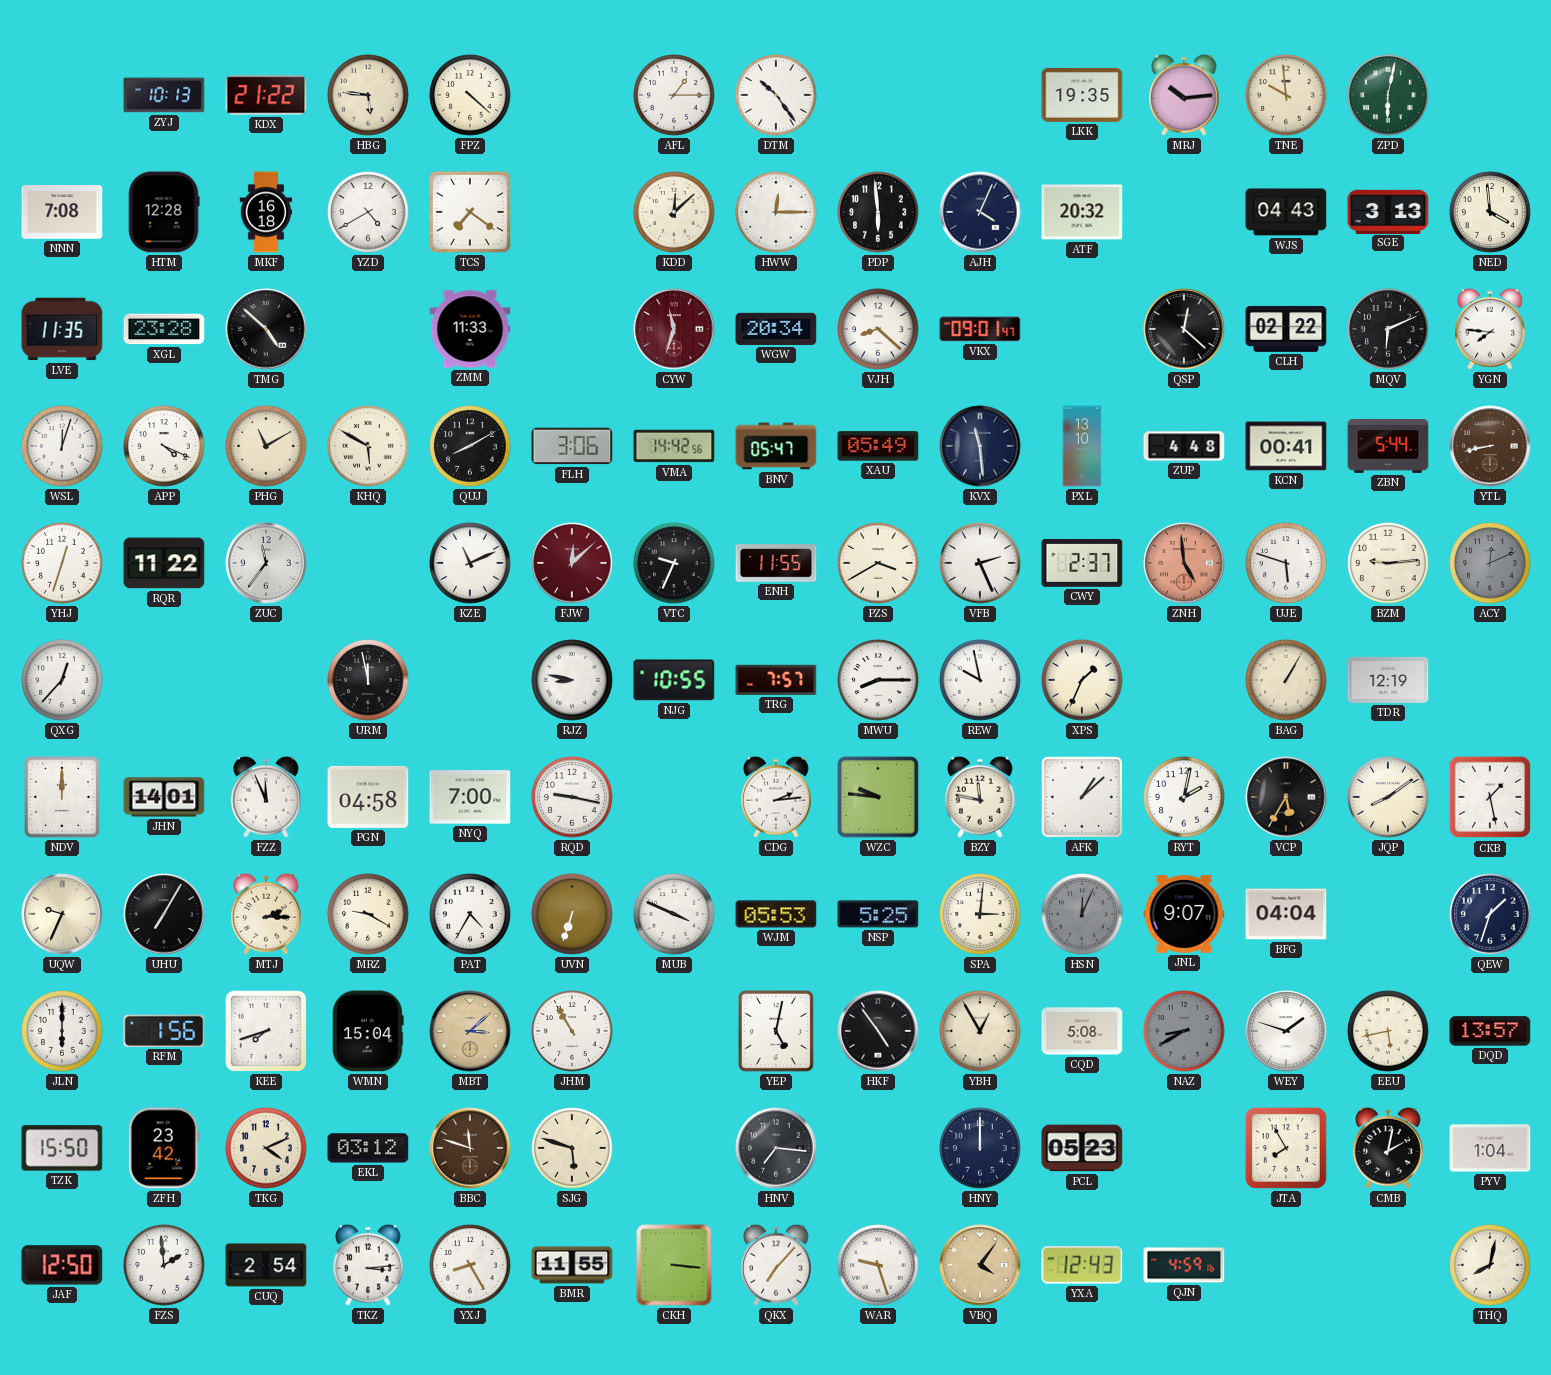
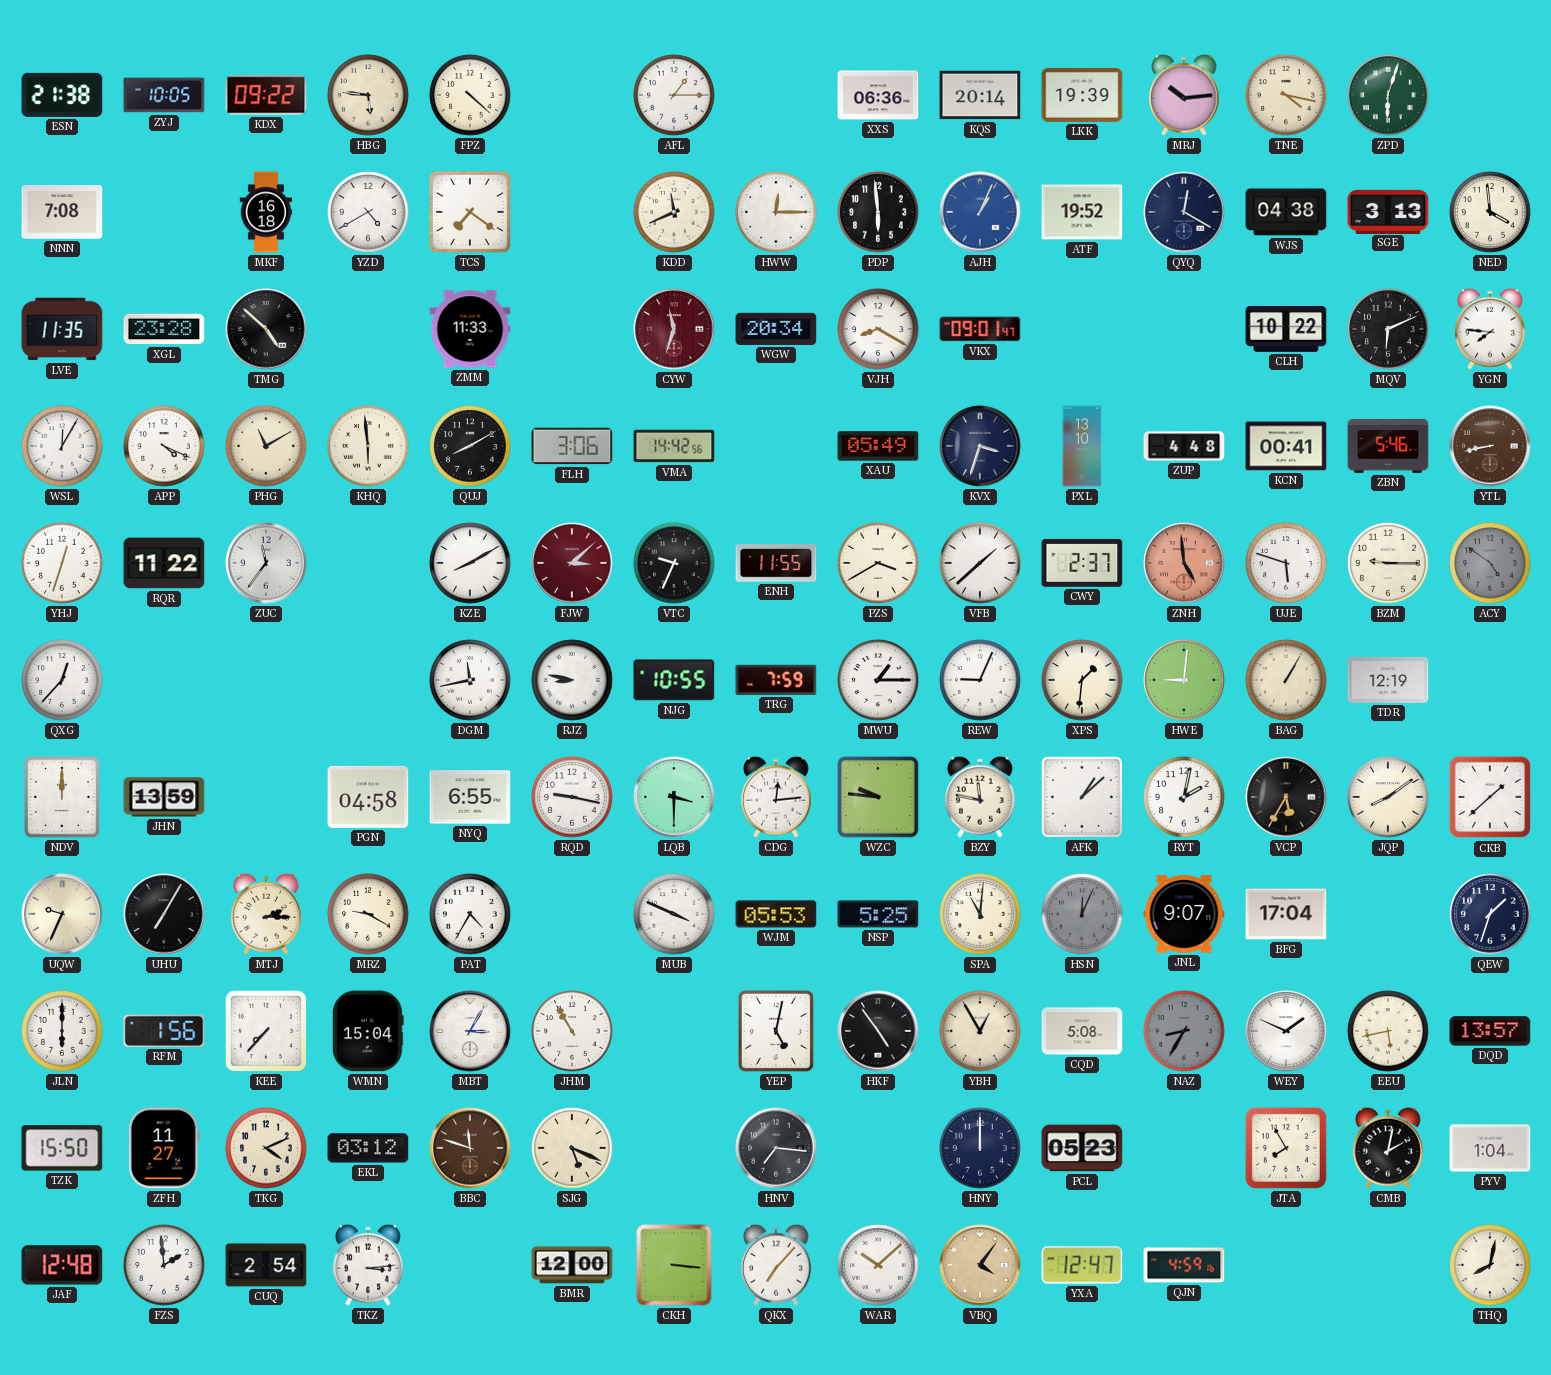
ESN: none -> 21:38
ZYJ: 10:13 -> 10:05
KDX: 21:22 -> 09:22
DTM: 10:24 -> none
XXS: none -> 06:36
KQS: none -> 20:14
LKK: 19:35 -> 19:39
TNE: 9:59 -> 4:17
ZPD: 6:02 -> 6:03
HTM: 12:28 -> none
KDD: 12:08 -> 11:41
AJH: 4:04 -> 1:04
AJH dial: navy -> blue
ATF: 20:32 -> 19:52
QYQ: none -> 12:20
WJS: 04:43 -> 04:38
VJH: 8:22 -> 8:20
QSP: 12:22 -> none
CLH: 02:22 -> 10:22
WSL: 12:03 -> 12:05
KHQ: 5:50 -> 5:59
BNV: 05:47 -> none
KVX: 11:29 -> 3:33
ZBN: 5:44 -> 5:46
KZE: 11:11 -> 8:10
FJW: 12:08 -> 3:08
VFB: 2:26 -> 1:38
BZM: 9:14 -> 9:15
ACY: 12:11 -> 4:51
URM: 11:58 -> none
DGM: none -> 11:43
TRG: 7:57 -> 7:59
MWU: 8:15 -> 1:15
REW: 9:58 -> 9:04
XPS: 1:34 -> 1:31
HWE: none -> 9:01
JHN: 14:01 -> 13:59
FZZ: 11:56 -> none
NYQ: 7:00 -> 6:55
LQB: none -> 3:30
CDG: 2:14 -> 12:14
CKB: 1:28 -> 1:38
UVN: 6:33 -> none
SPA: 3:01 -> 11:01
BFG: 04:04 -> 17:04
KEE: 7:42 -> 7:37
MBT: 3:08 -> 3:05
MBT dial: champagne -> white
NAZ: 8:40 -> 8:35
WEY: 1:48 -> 1:49
ZFH: 23:42 -> 11:27
SJG: 5:48 -> 5:19
JAF: 12:50 -> 12:48
YXJ: 8:25 -> none
BMR: 11:55 -> 12:00
WAR: 9:27 -> 10:08
YXA: 12:43 -> 12:47
